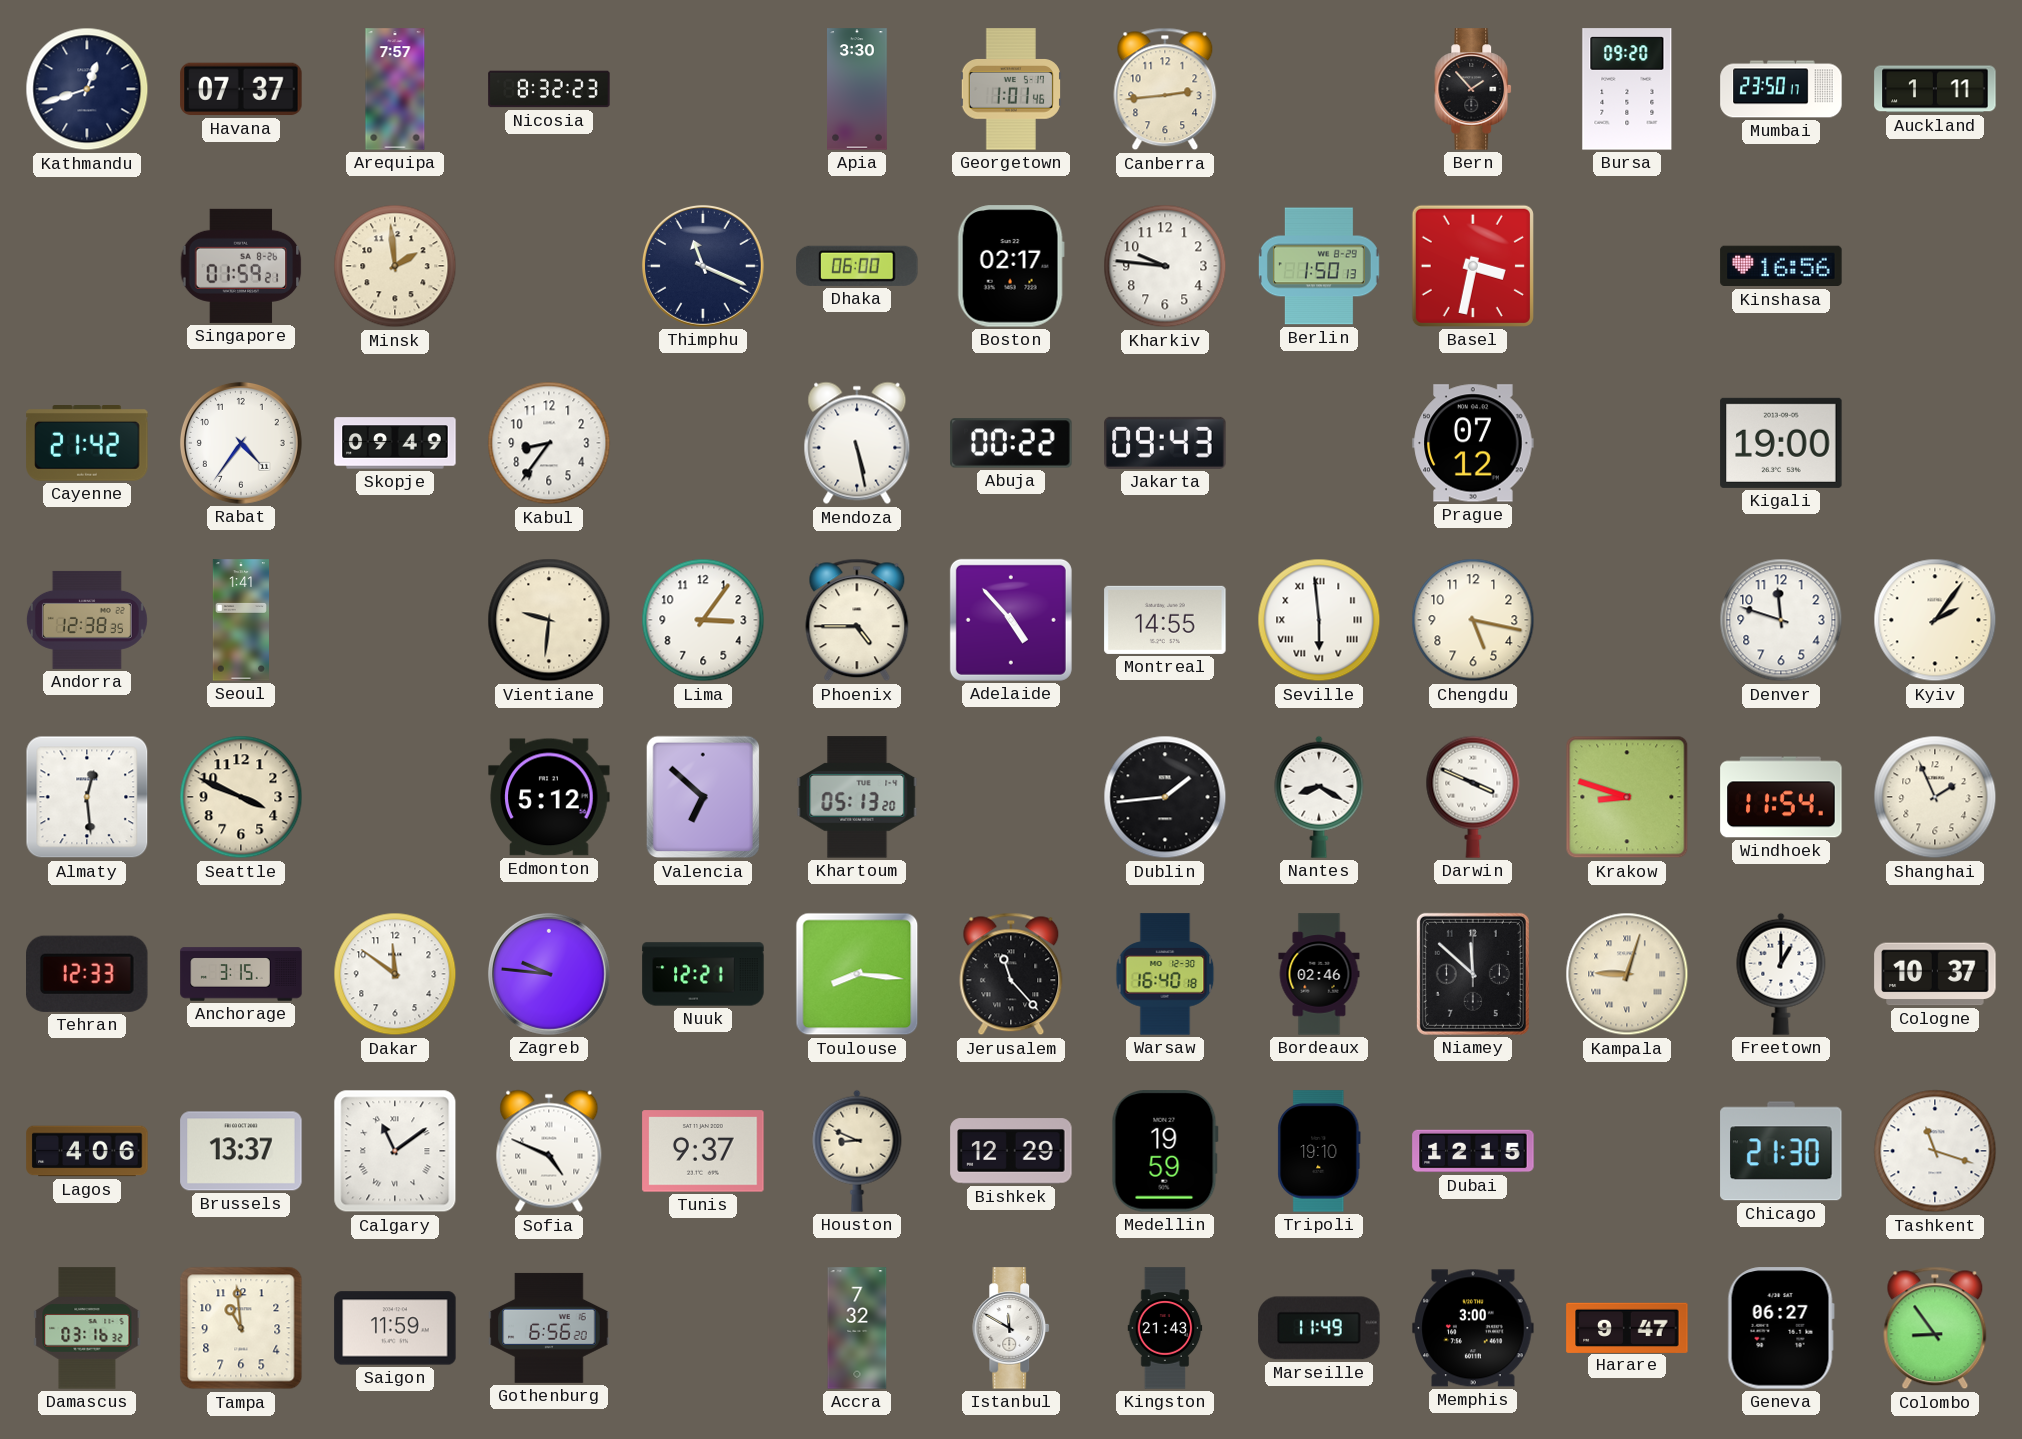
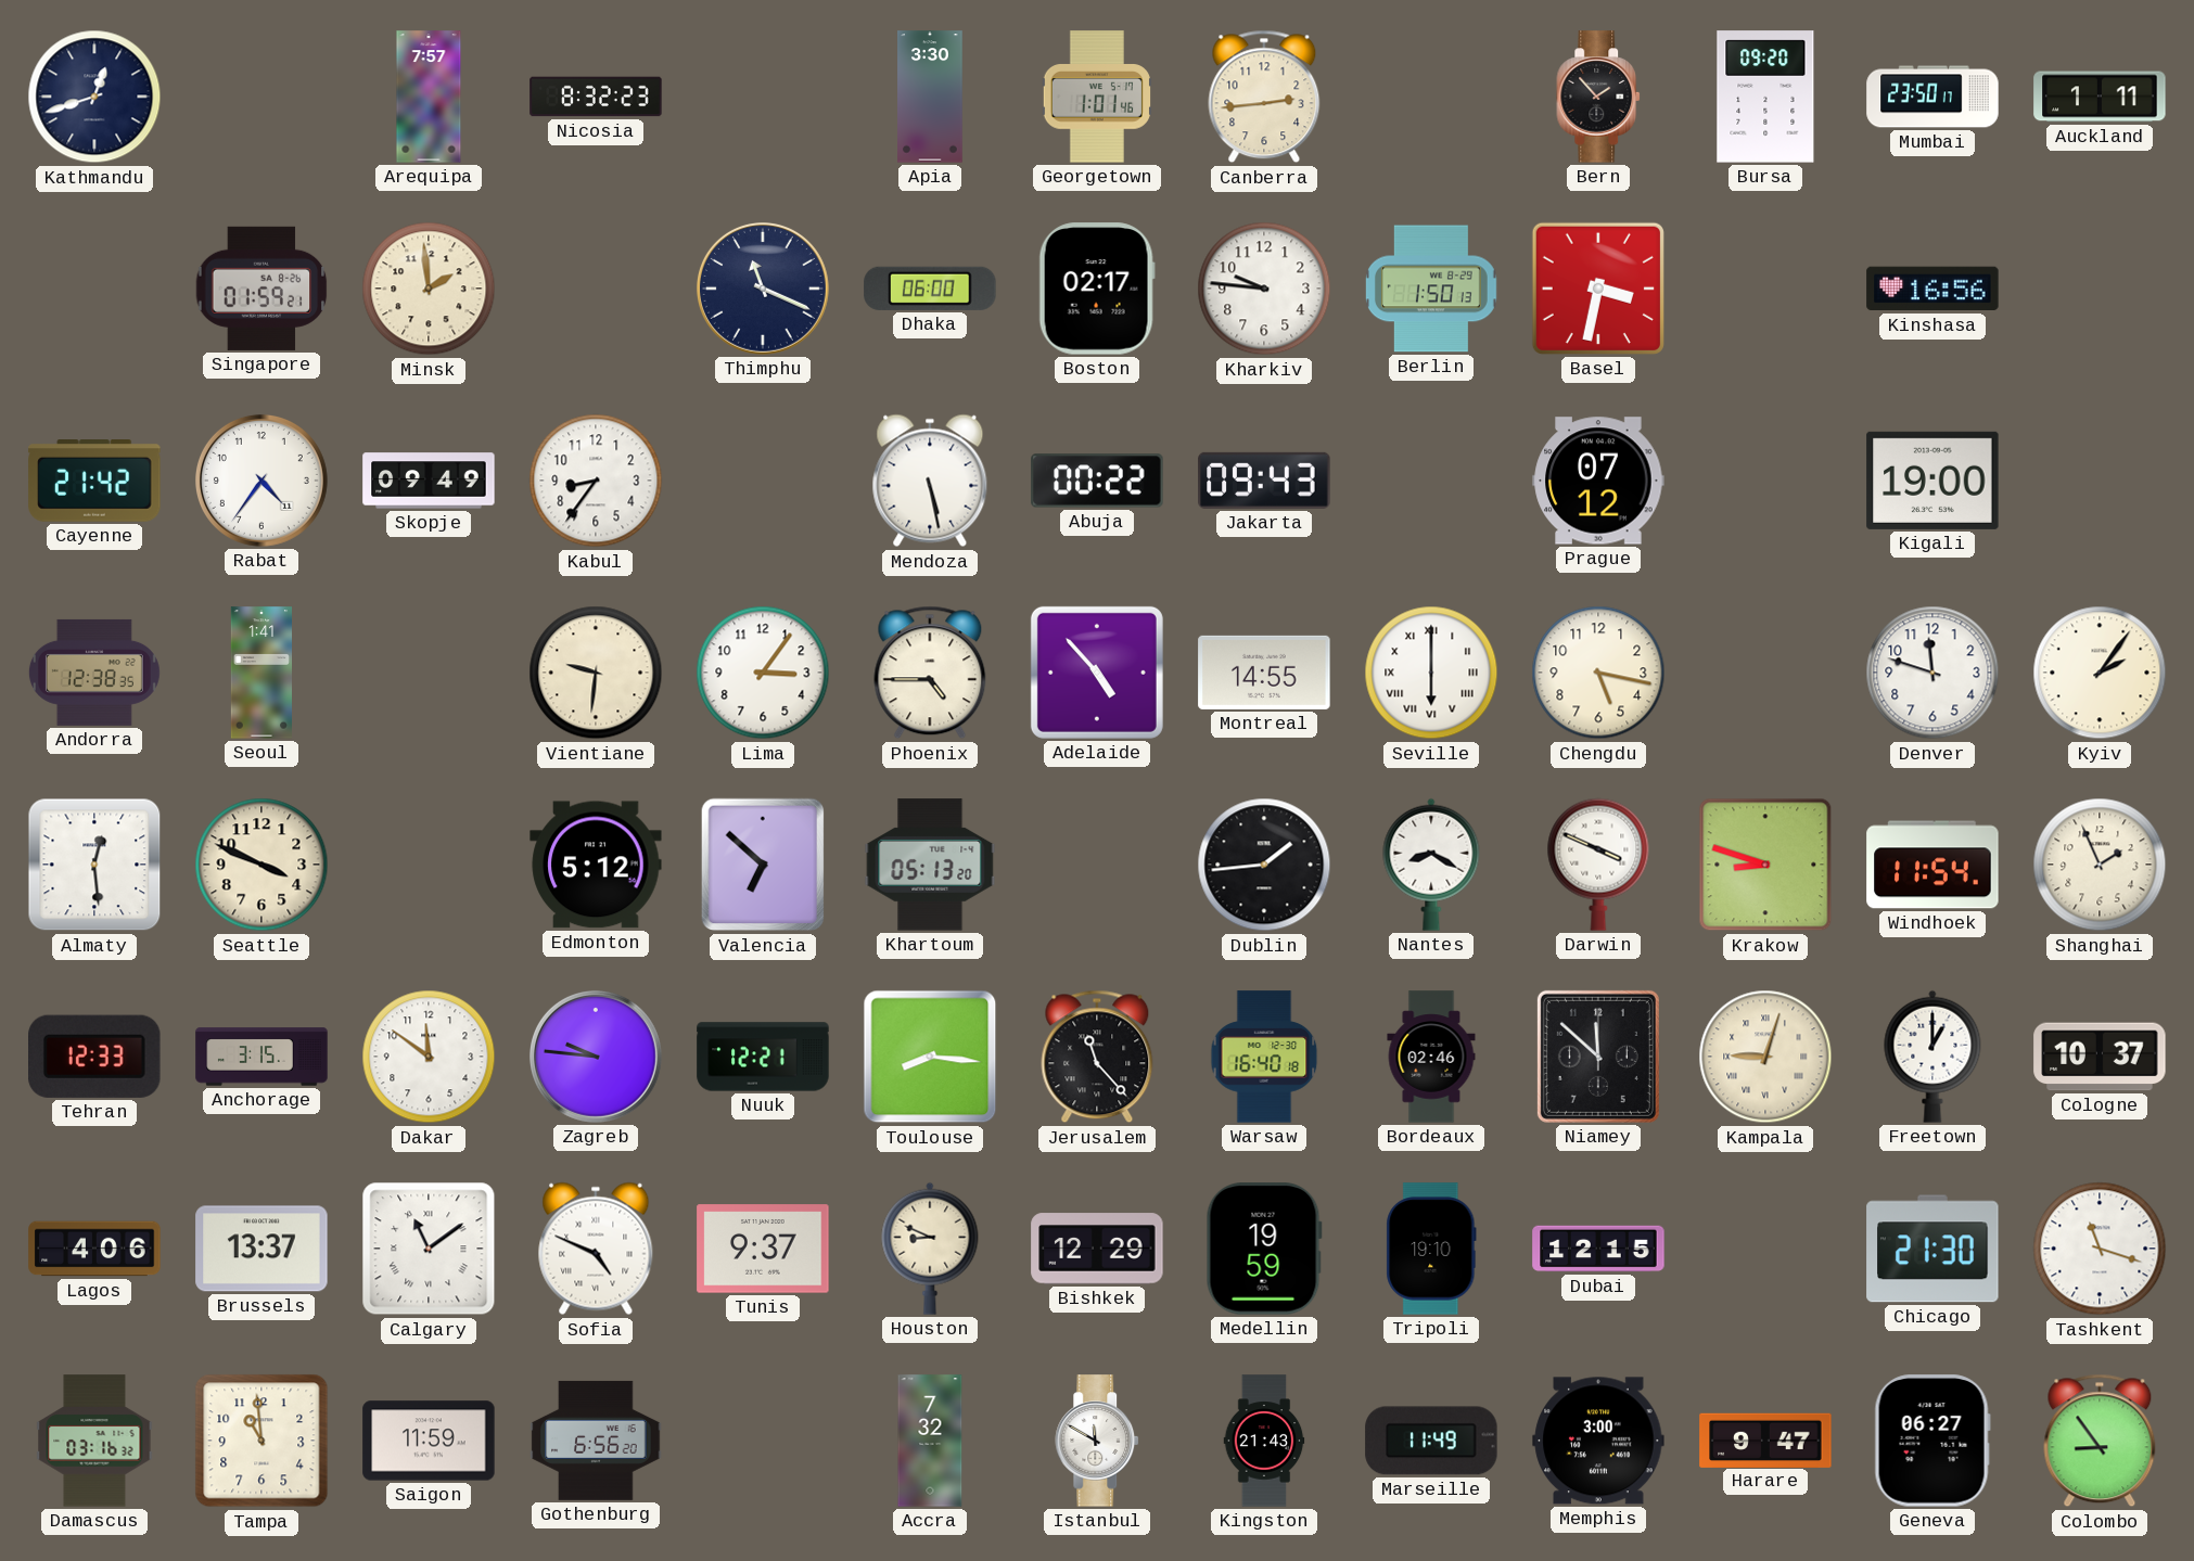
Havana: 07:37 -> none
Seville: 5:59 -> 6:00
